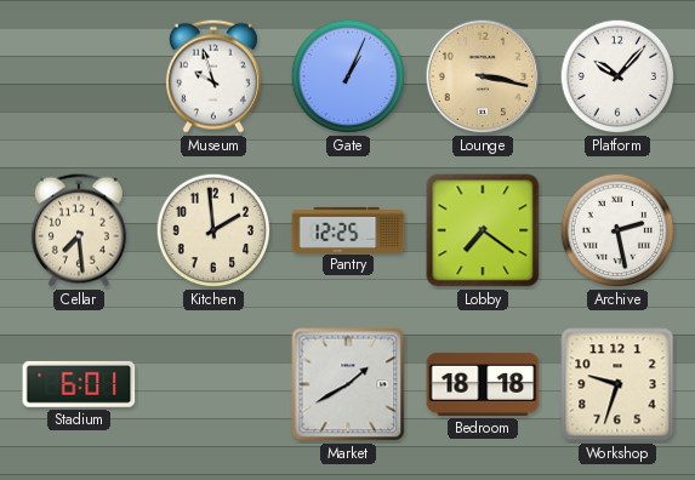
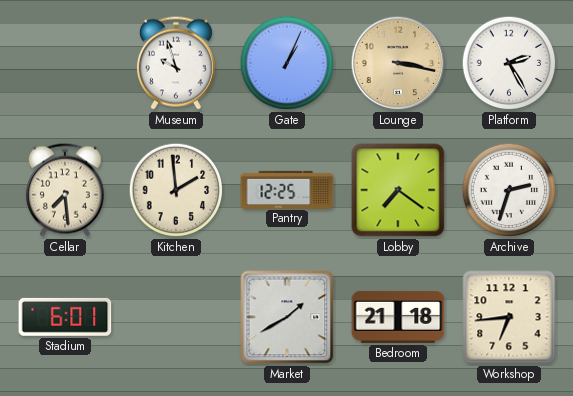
Platform: 10:07 -> 2:25
Archive: 2:28 -> 2:33
Bedroom: 18:18 -> 21:18
Workshop: 9:33 -> 6:44
